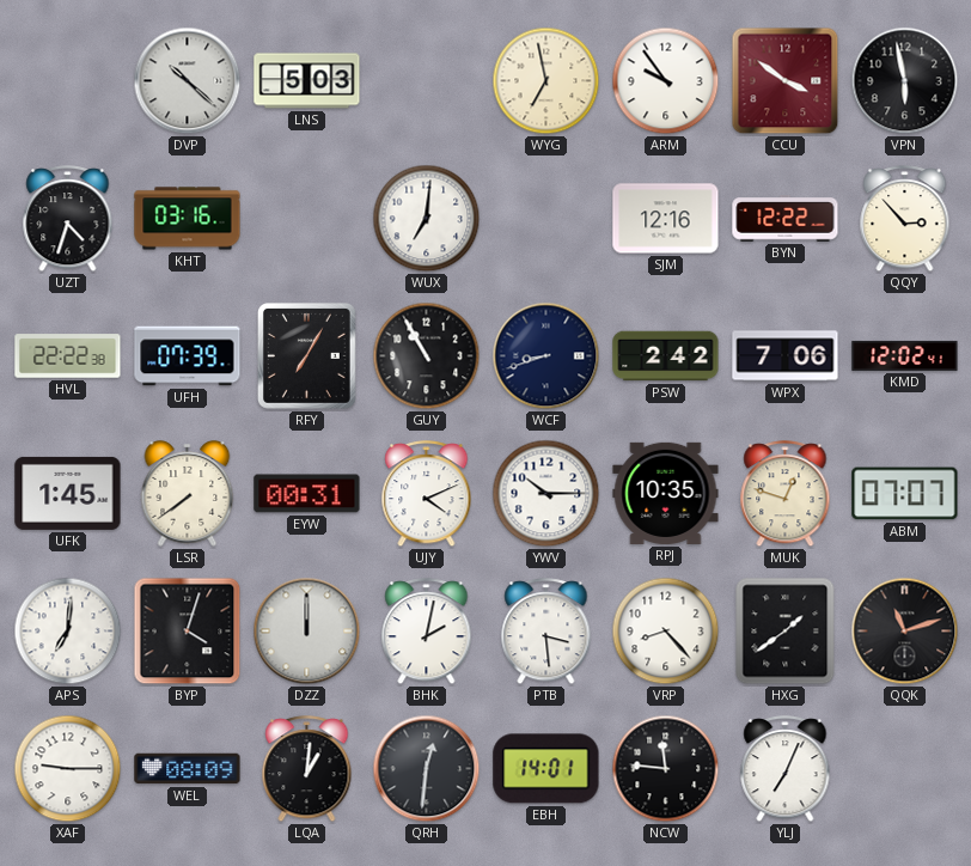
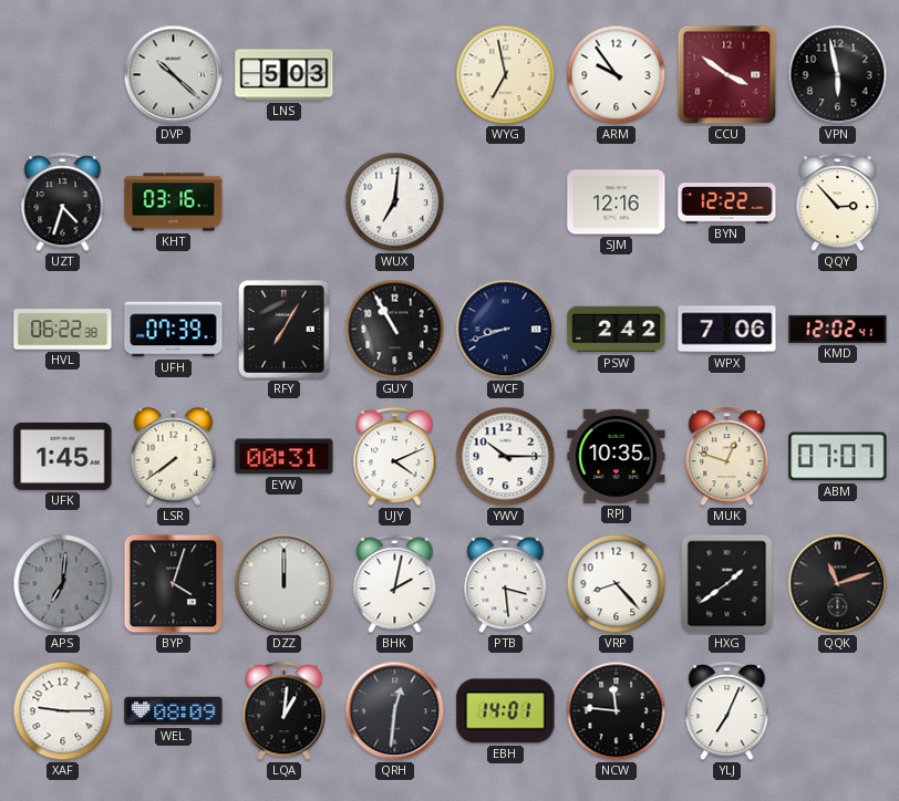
HVL: 22:22 -> 06:22
APS dial: white -> grey
